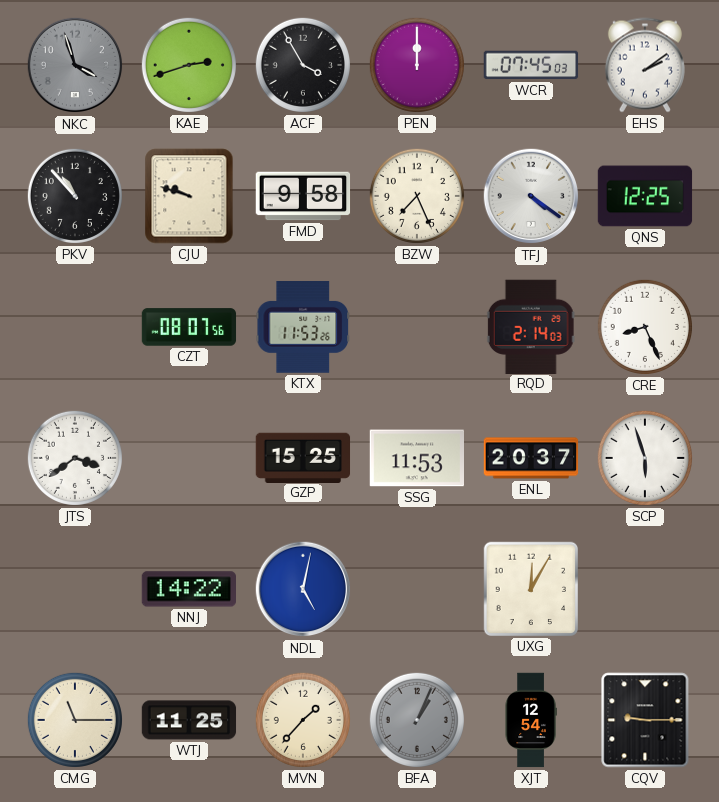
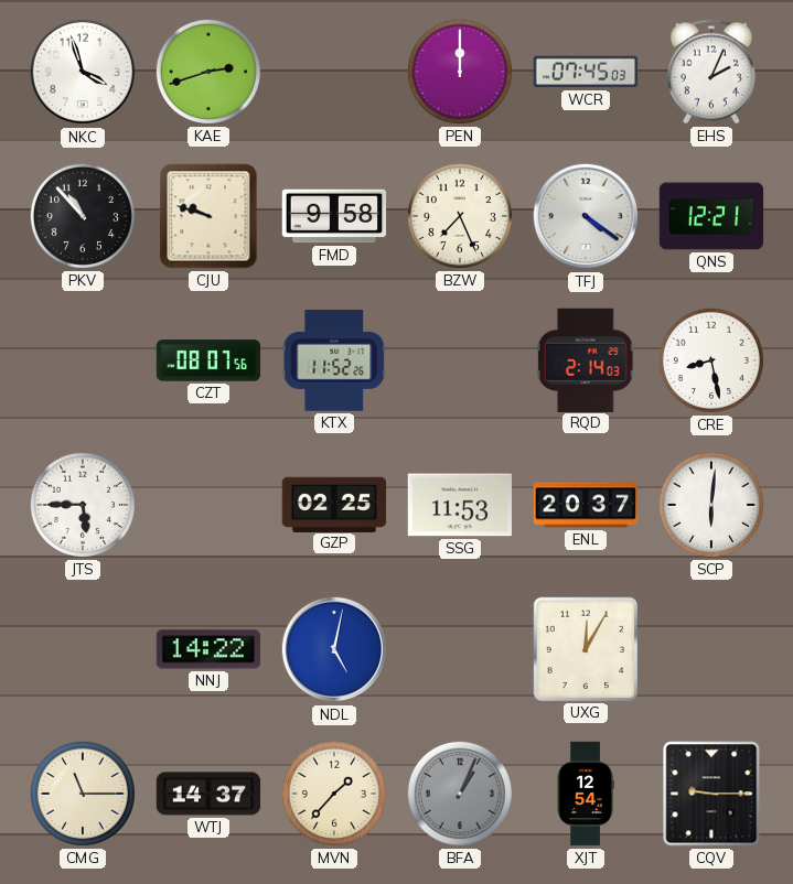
NKC dial: grey -> white
ACF: 3:55 -> none
EHS: 2:09 -> 2:04
QNS: 12:25 -> 12:21
KTX: 11:53 -> 11:52
CRE: 8:26 -> 8:28
JTS: 3:39 -> 5:45
GZP: 15:25 -> 02:25
SCP: 5:57 -> 6:01
WTJ: 11:25 -> 14:37
